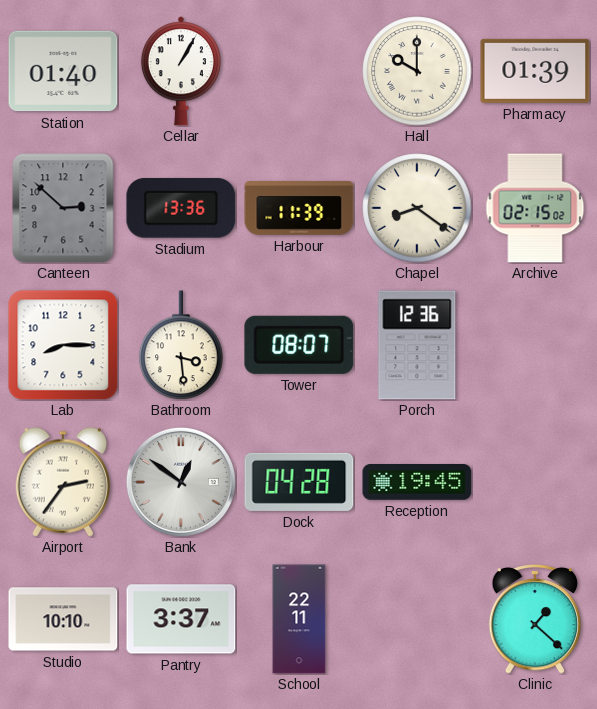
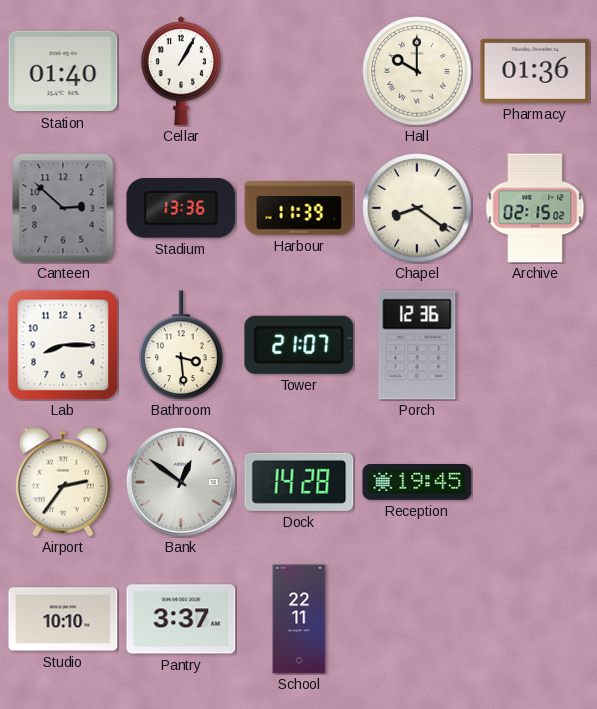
Pharmacy: 01:39 -> 01:36
Tower: 08:07 -> 21:07
Dock: 04:28 -> 14:28
Clinic: 1:22 -> none
